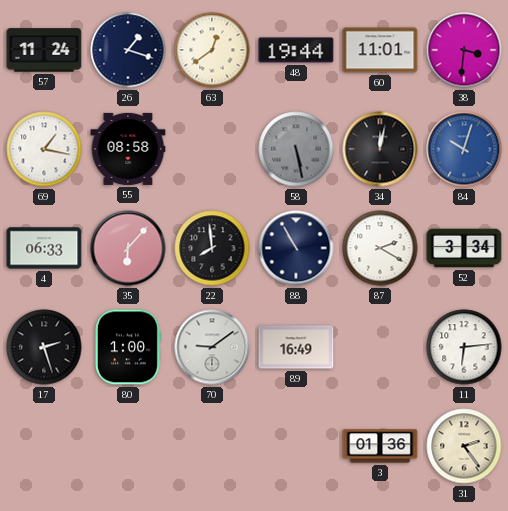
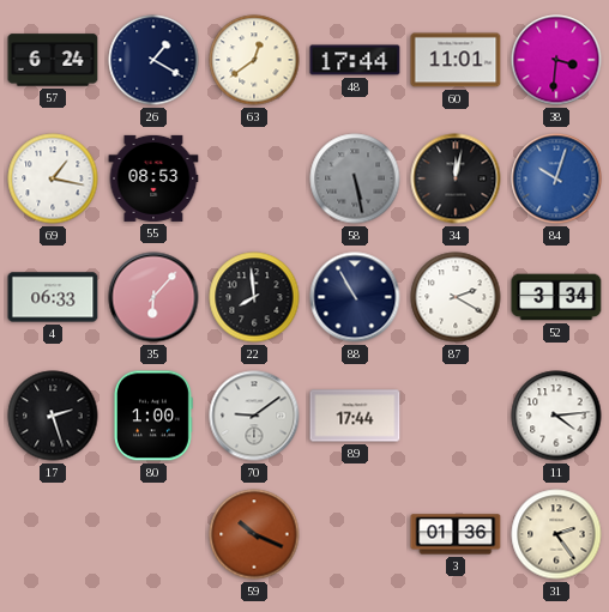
57: 11:24 -> 6:24
26: 1:18 -> 1:20
48: 19:44 -> 17:44
55: 08:58 -> 08:53
89: 16:49 -> 17:44
11: 6:14 -> 4:14
59: none -> 10:19
